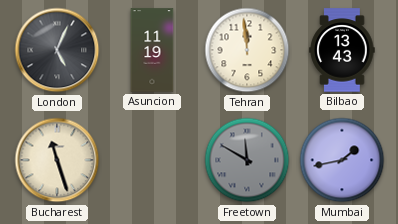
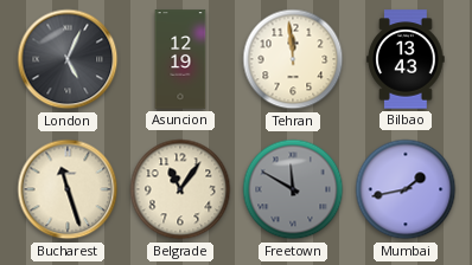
Asuncion: 11:19 -> 12:19
Belgrade: none -> 11:06
